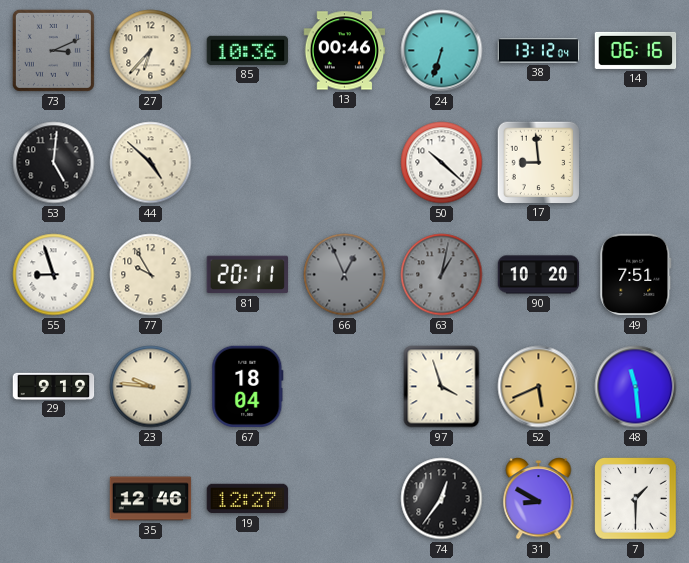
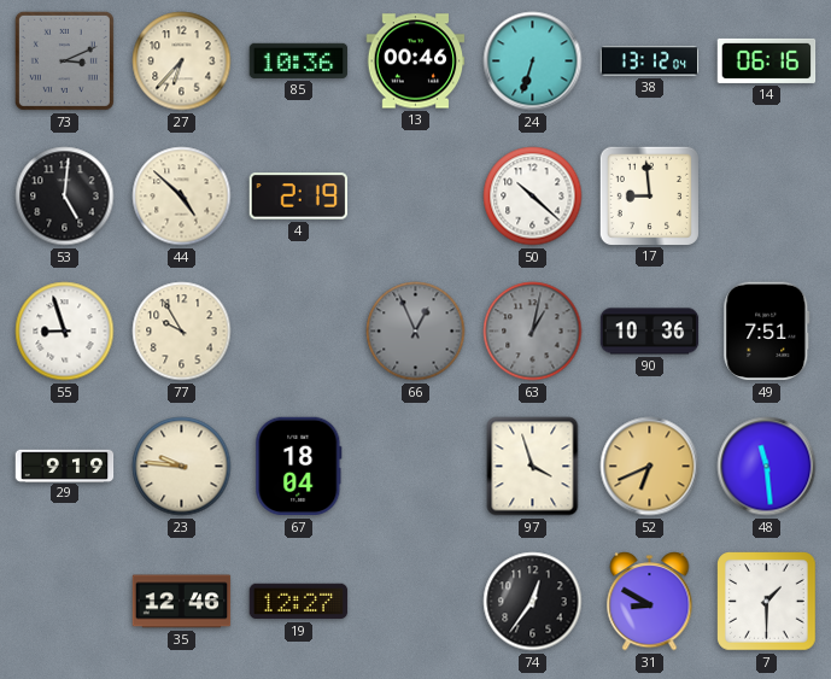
4: none -> 2:19
81: 20:11 -> none
90: 10:20 -> 10:36
52: 5:41 -> 6:41
